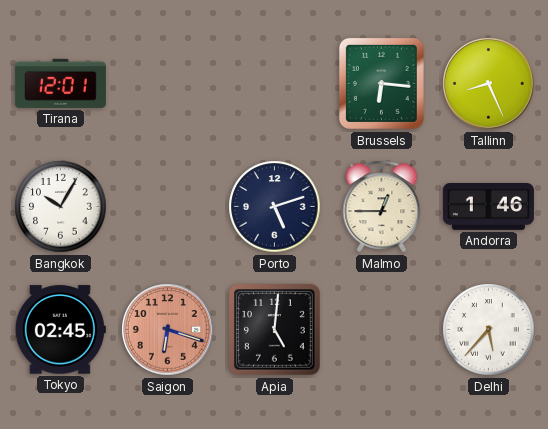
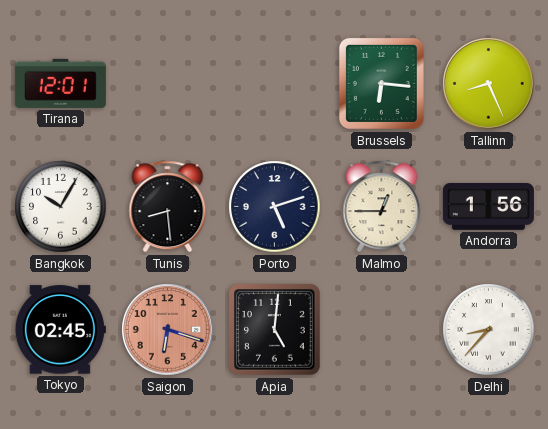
Tunis: none -> 8:29
Andorra: 1:46 -> 1:56
Delhi: 5:37 -> 8:37
